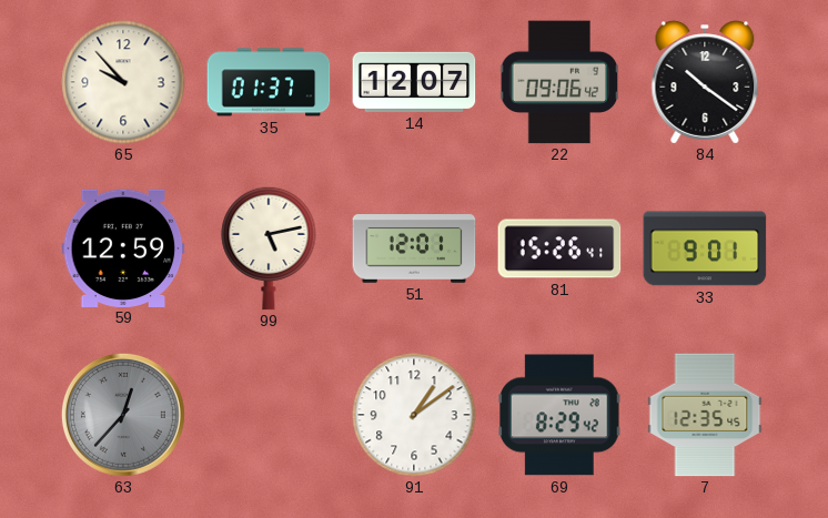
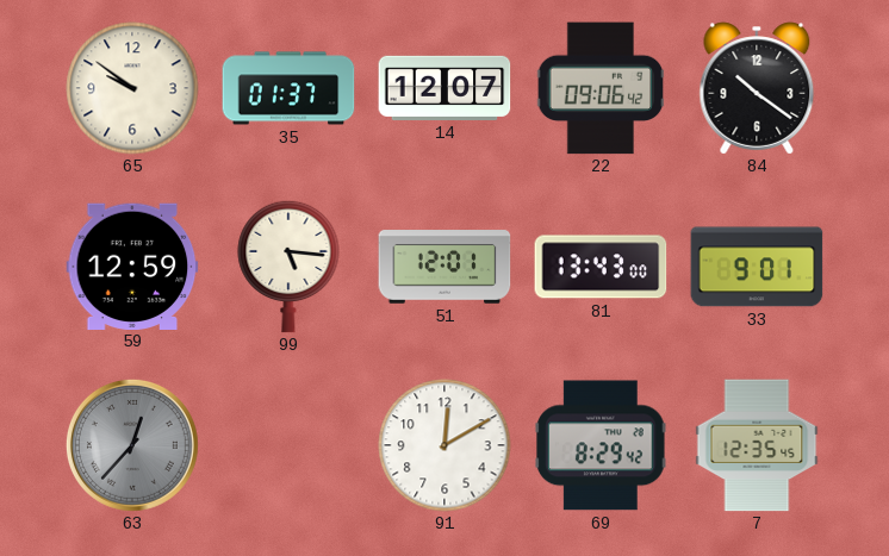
65: 9:53 -> 9:51
99: 5:13 -> 5:16
81: 15:26 -> 13:43
91: 1:09 -> 12:10
